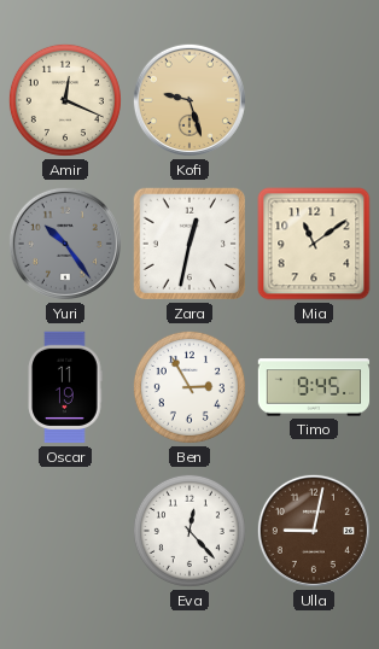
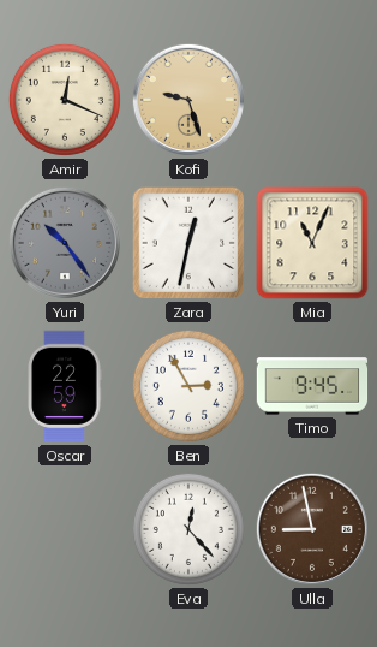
Mia: 11:09 -> 11:04
Oscar: 11:19 -> 22:59
Ulla: 9:02 -> 8:58
